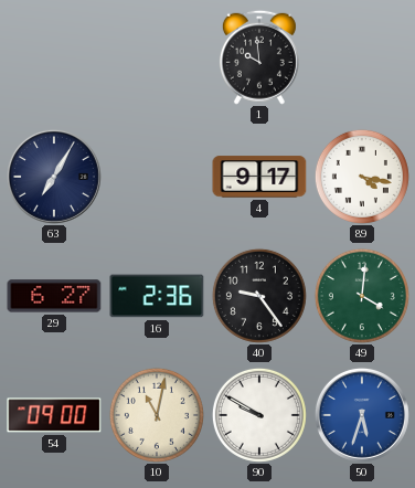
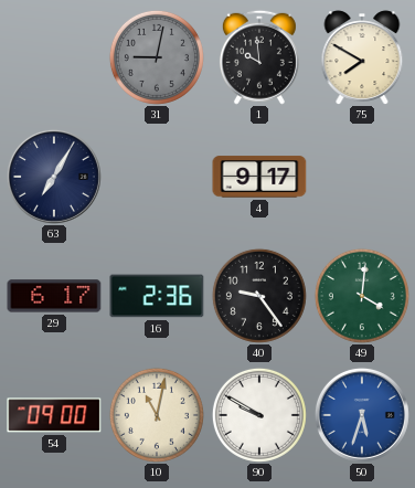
31: none -> 9:02
75: none -> 7:50
89: 4:17 -> none
29: 6:27 -> 6:17
